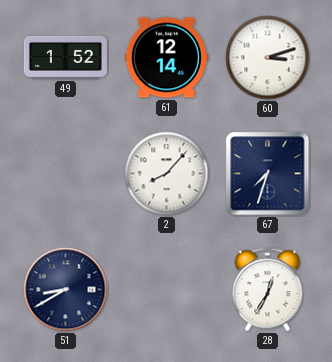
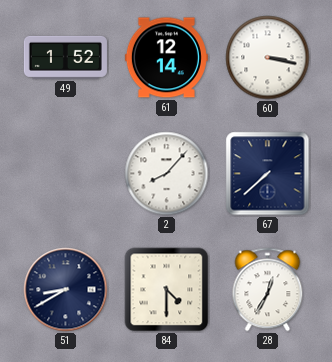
60: 3:12 -> 3:17
67: 7:33 -> 7:38
84: none -> 4:30
